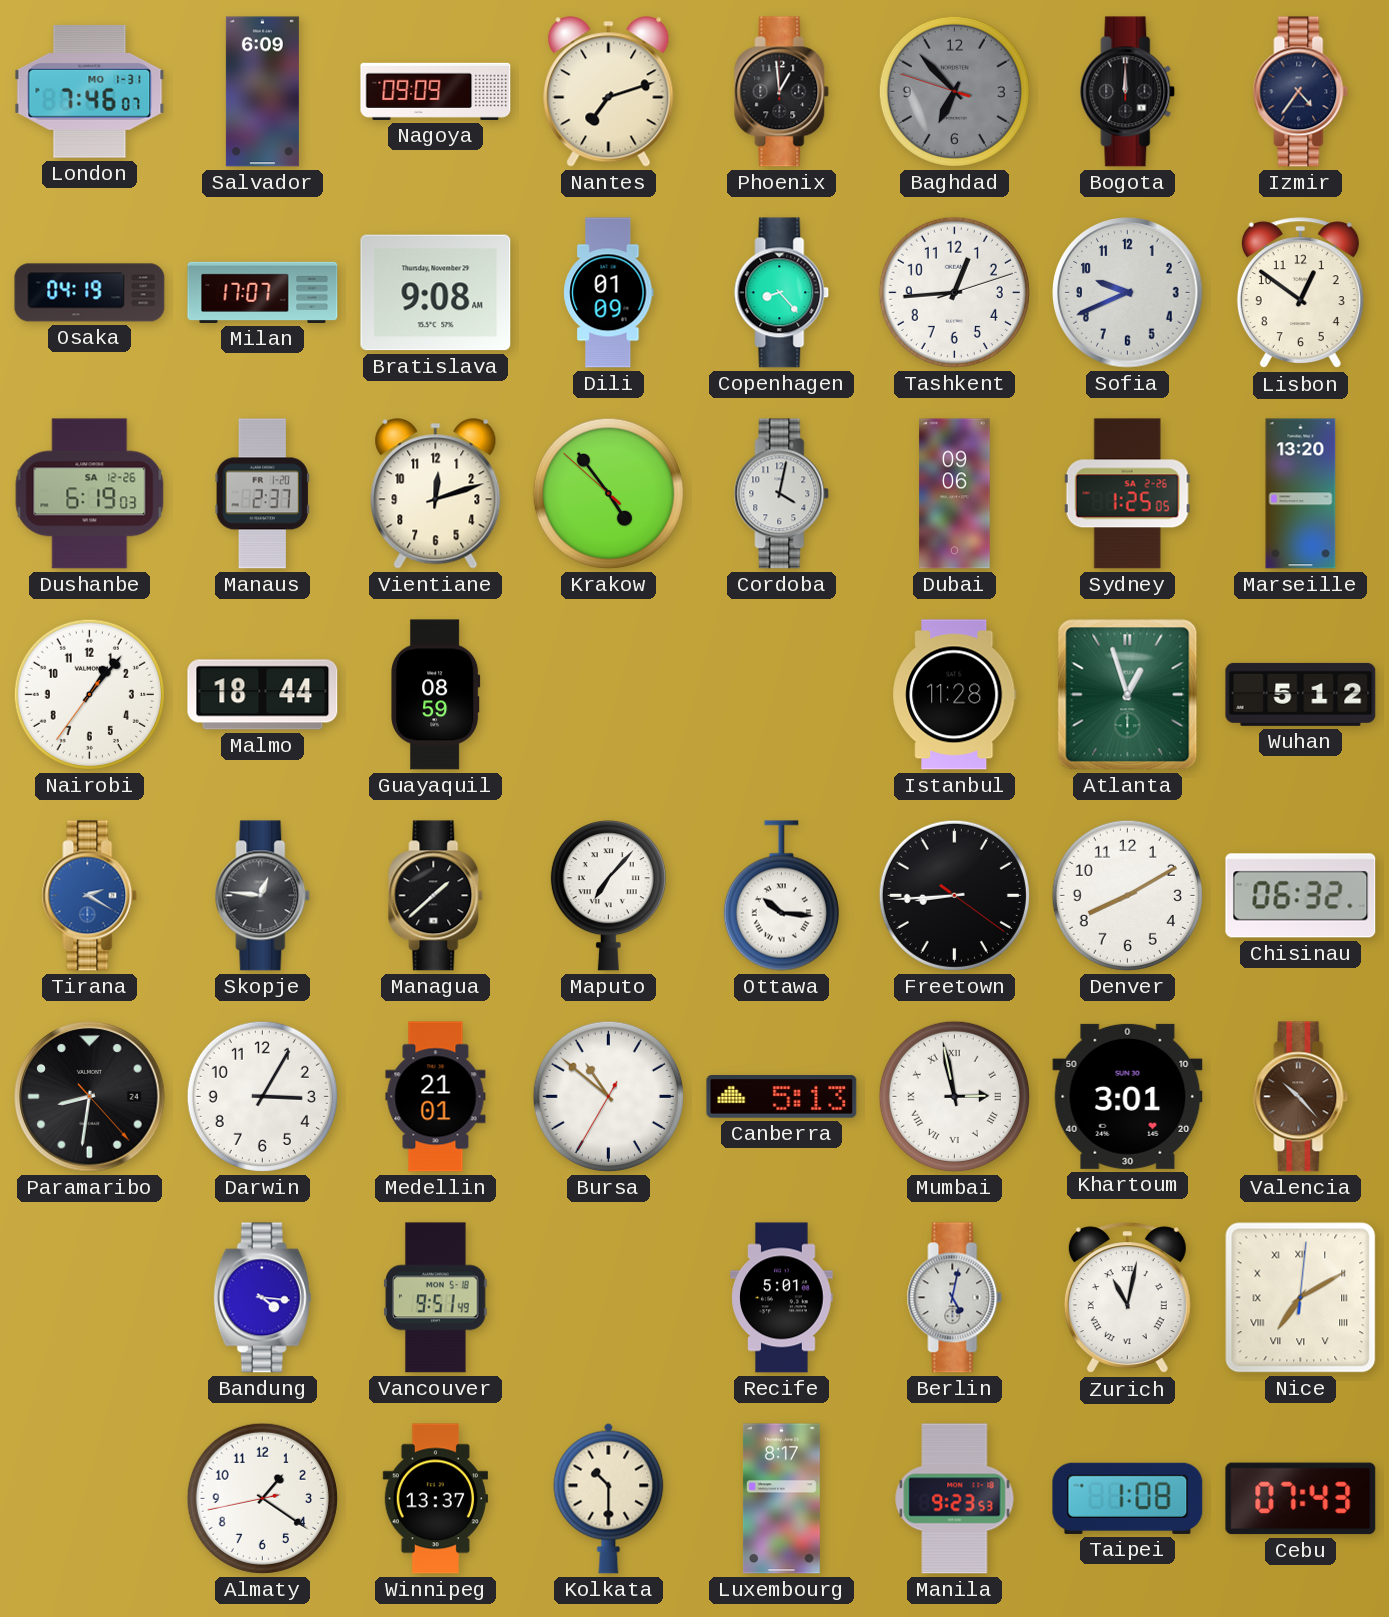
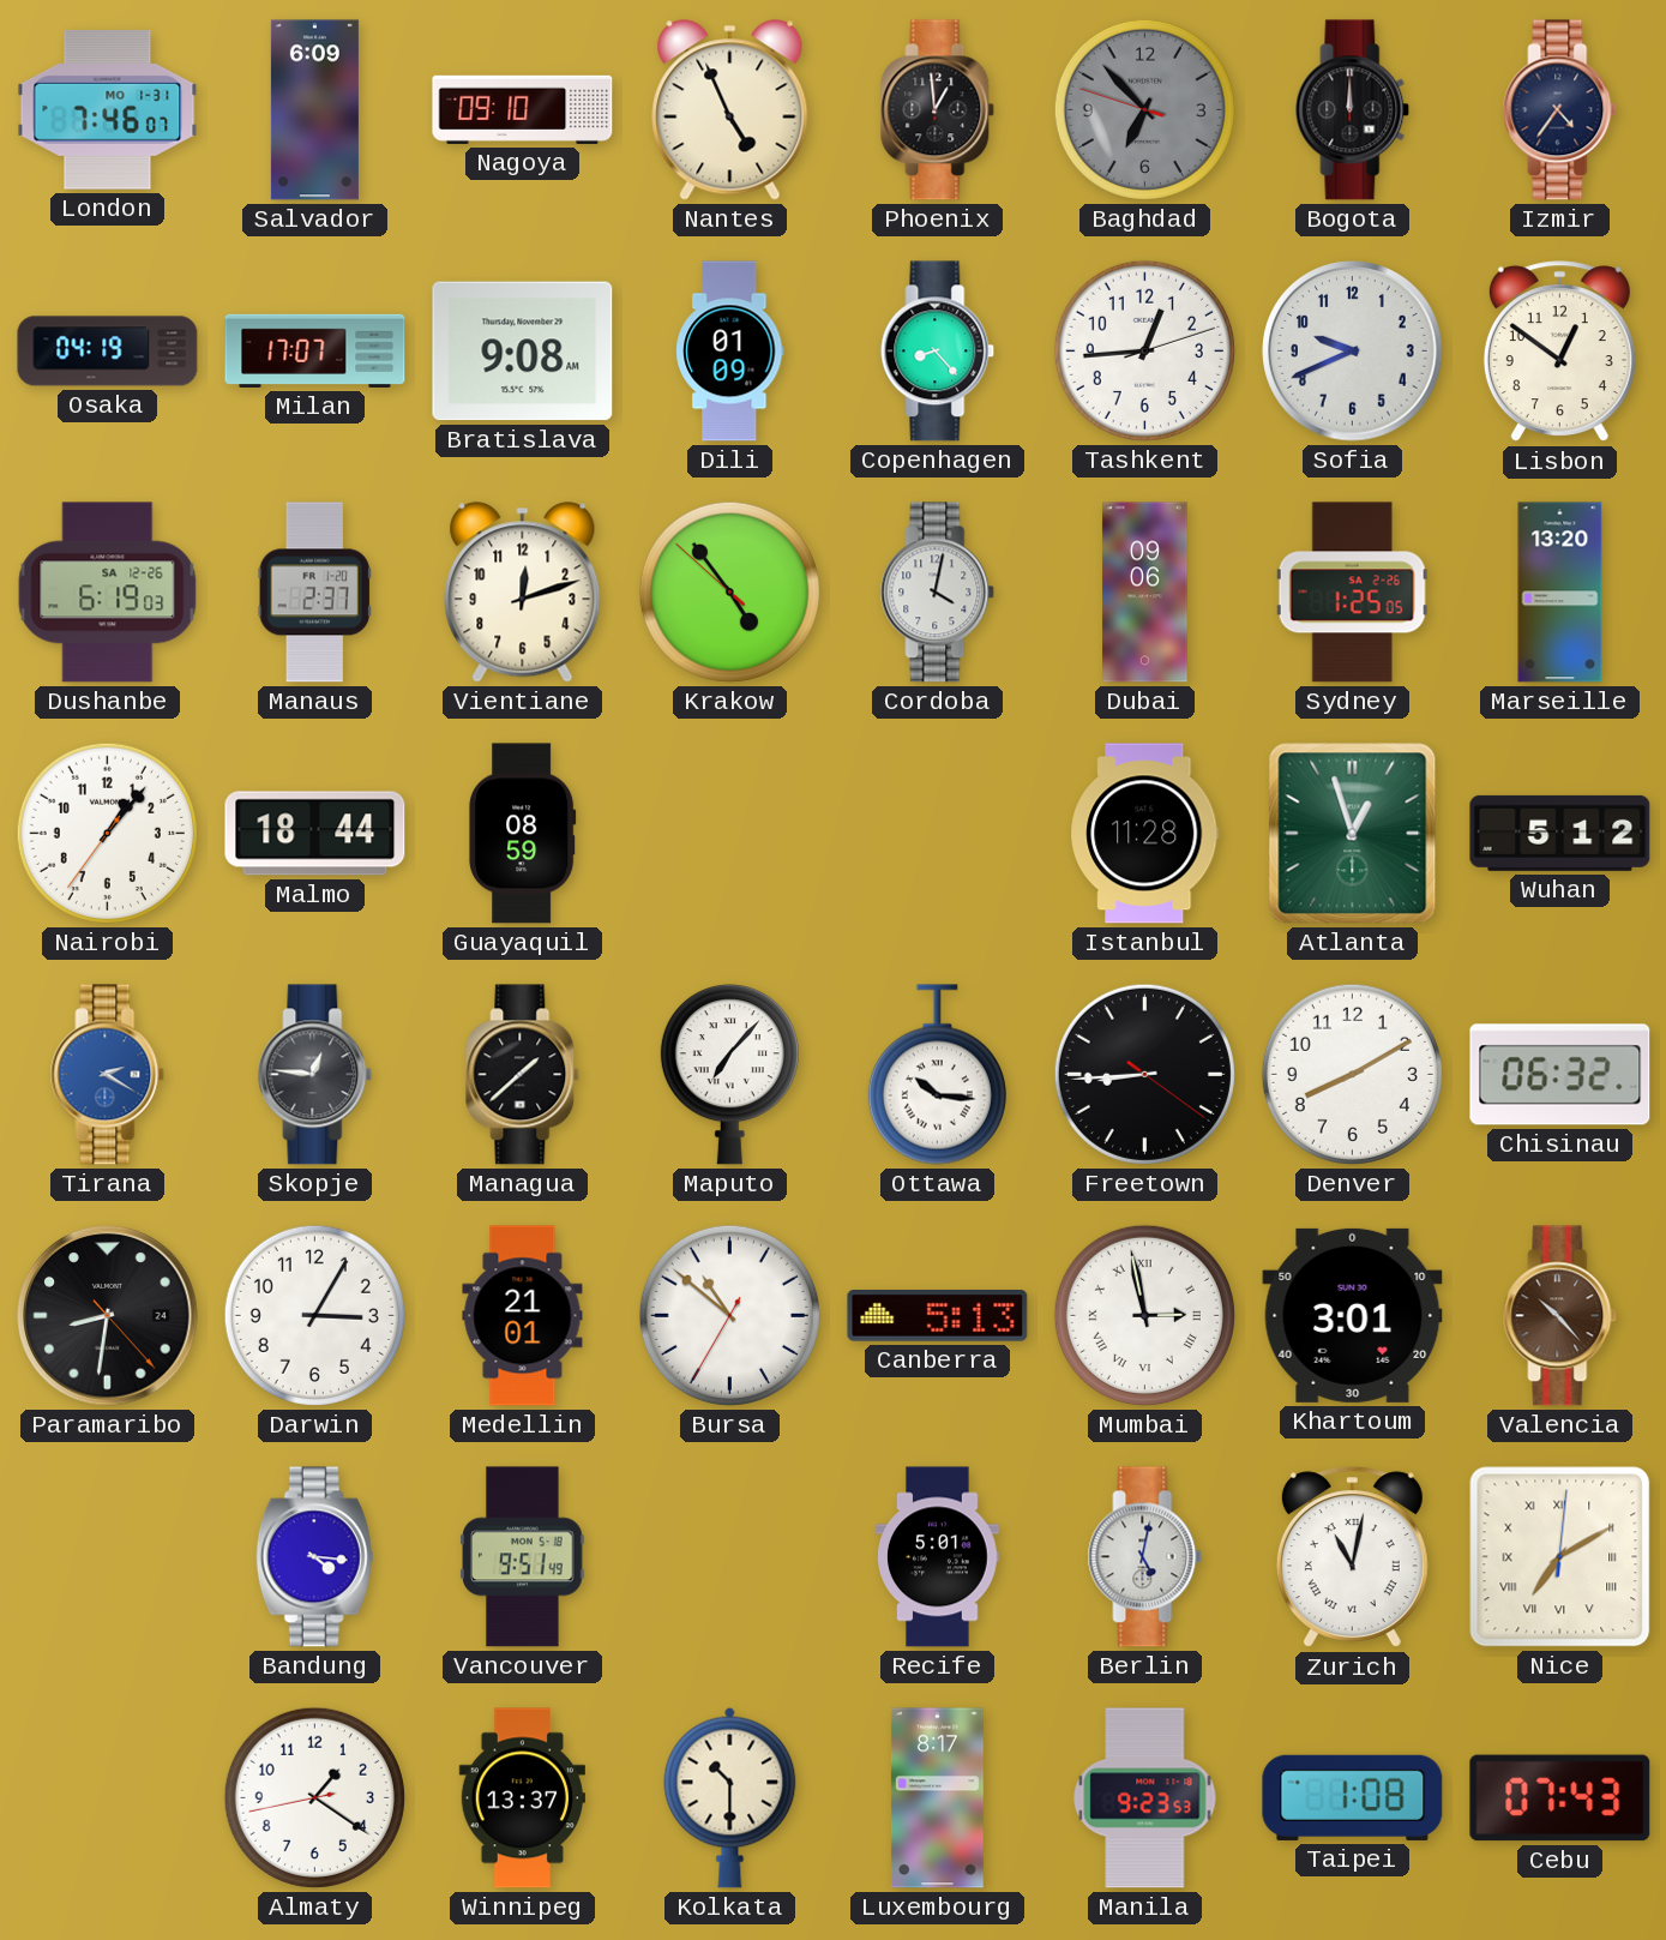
Nagoya: 09:09 -> 09:10
Nantes: 7:12 -> 4:56
